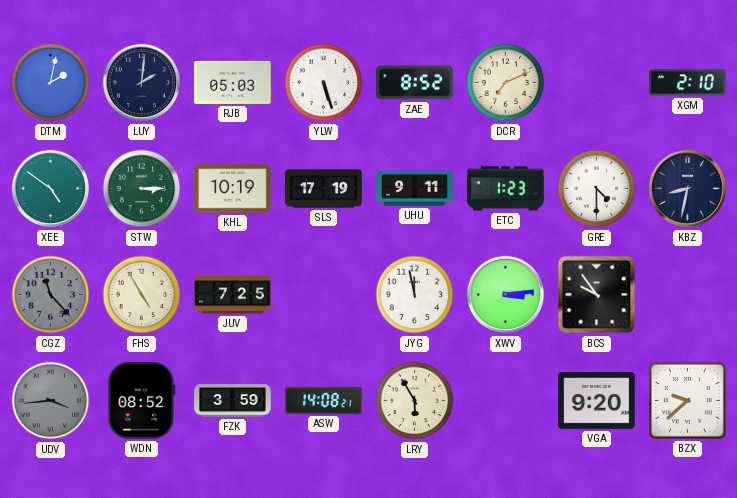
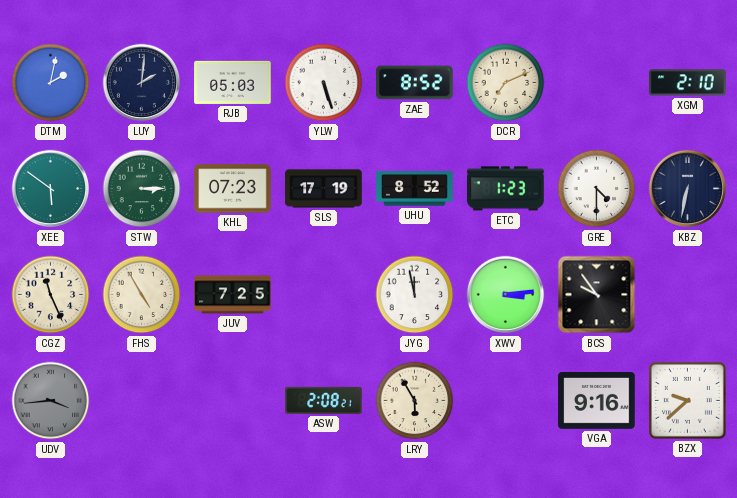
XEE: 4:51 -> 5:51
KHL: 10:19 -> 07:23
UHU: 9:11 -> 8:52
KBZ: 8:32 -> 6:32
CGZ: 11:23 -> 11:26
CGZ dial: grey -> cream
WDN: 08:52 -> none
FZK: 3:59 -> none
ASW: 14:08 -> 2:08
VGA: 9:20 -> 9:16
